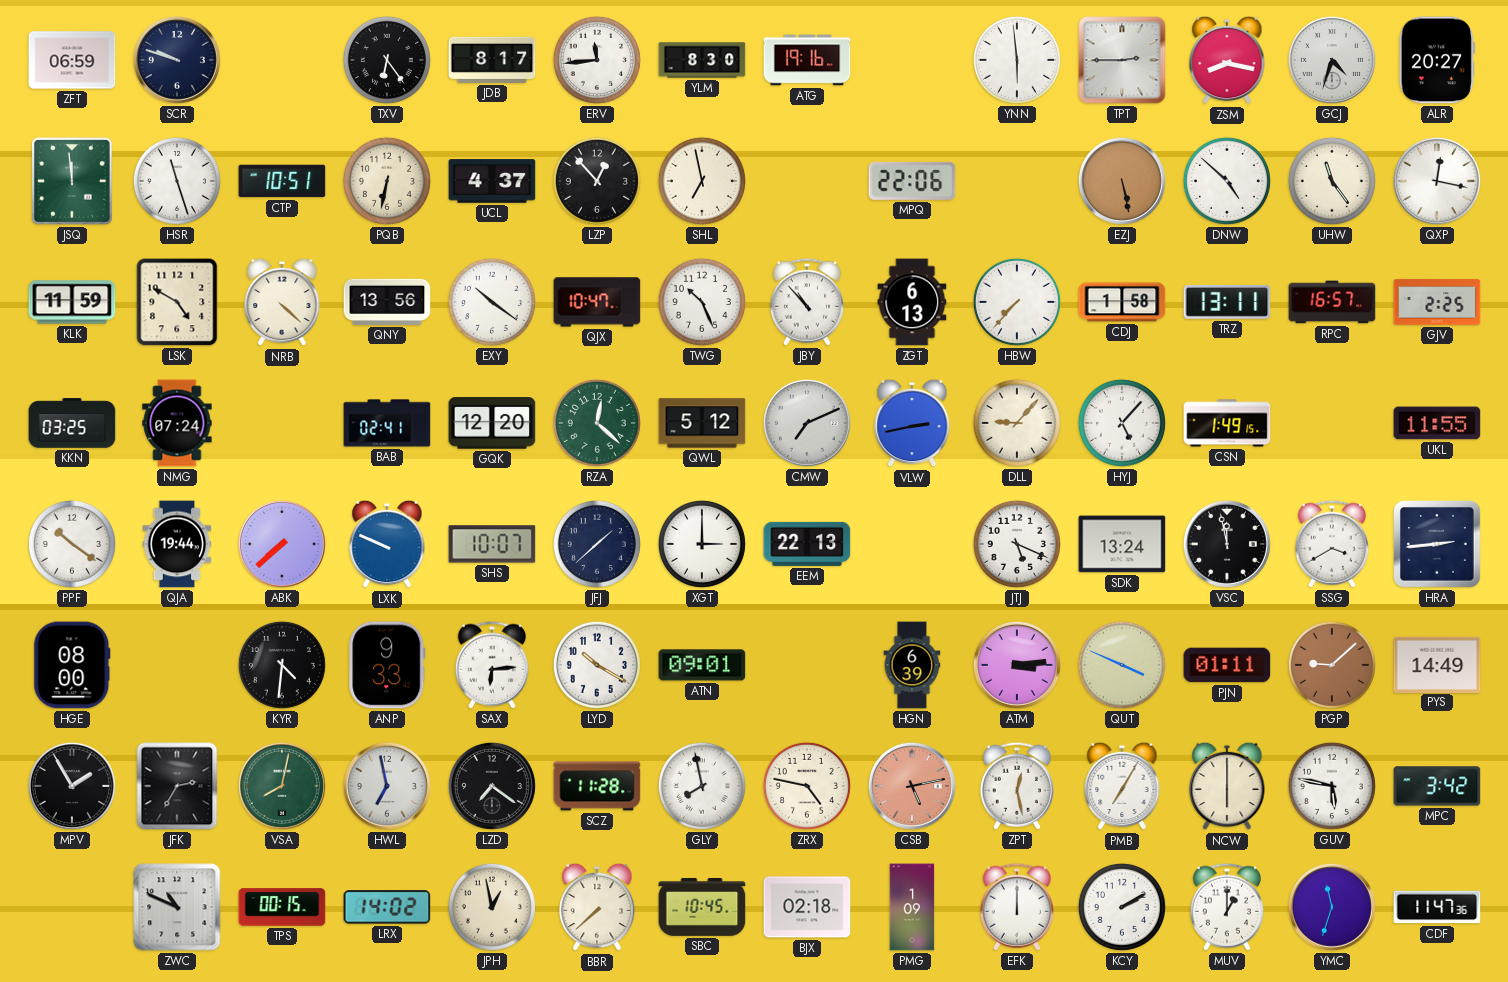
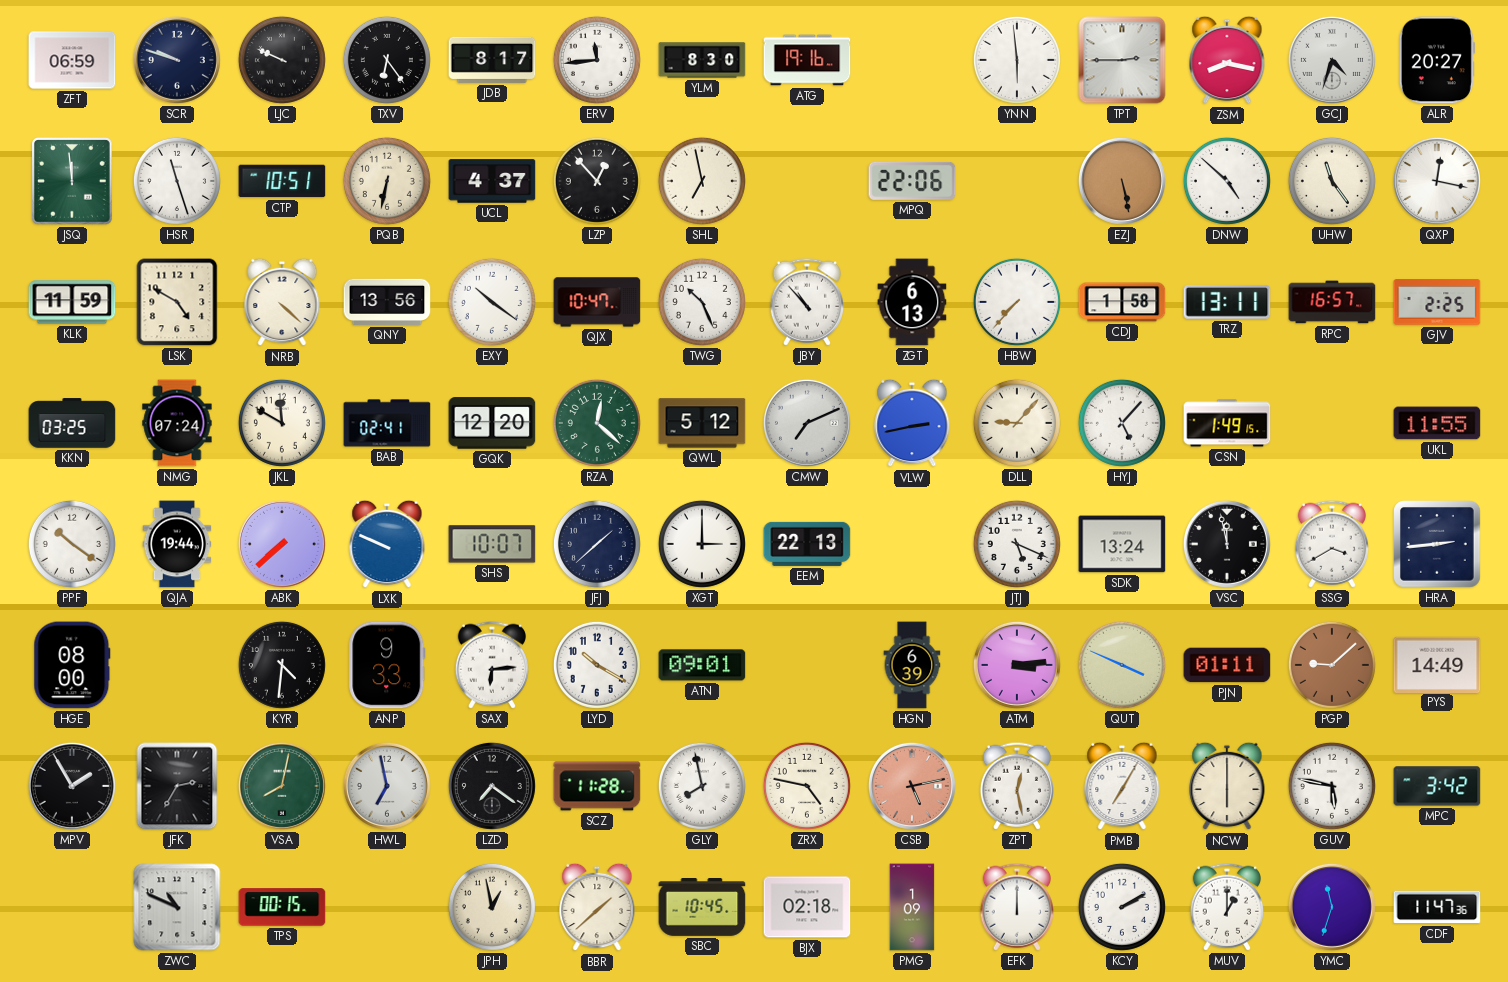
LJC: none -> 9:49
JKL: none -> 11:50
LRX: 14:02 -> none
BBR: 7:38 -> 1:38
